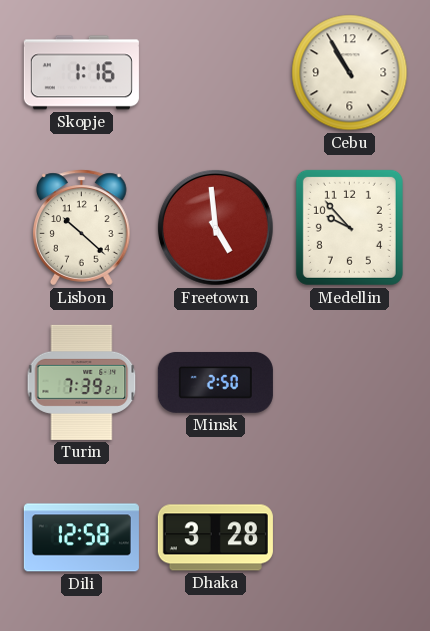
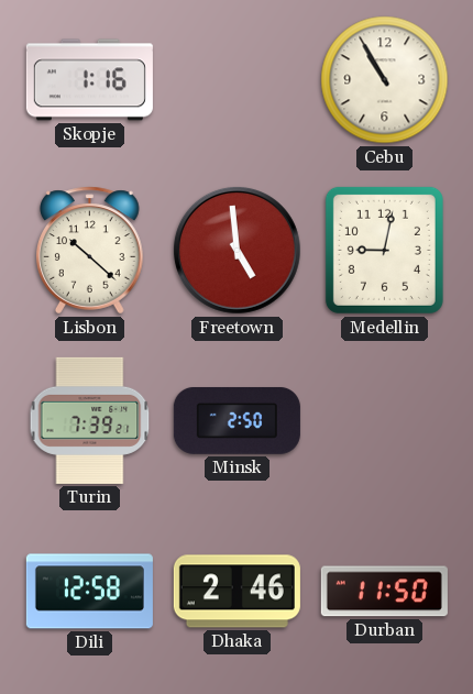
Medellin: 9:53 -> 9:02
Dhaka: 3:28 -> 2:46
Durban: none -> 11:50
